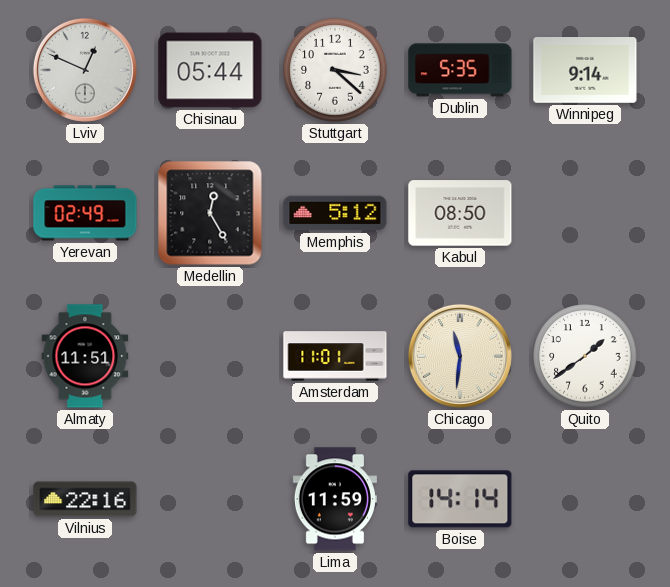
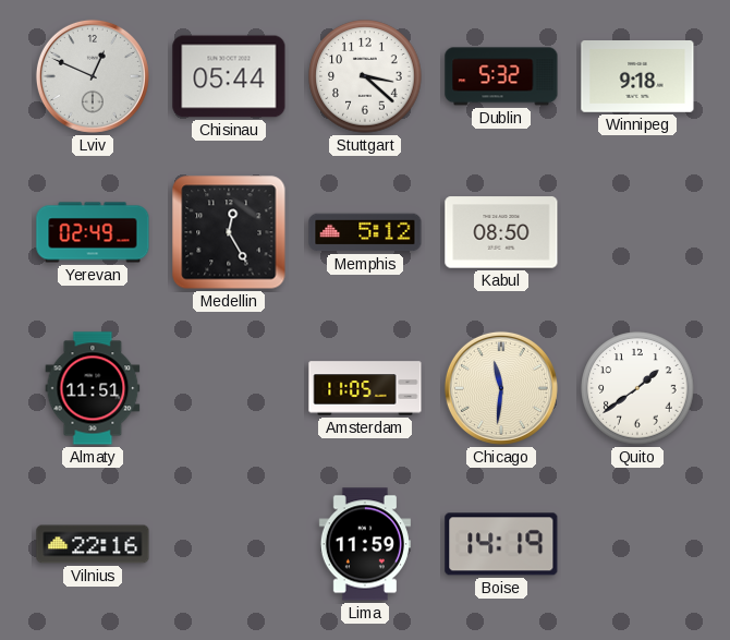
Dublin: 5:35 -> 5:32
Winnipeg: 9:14 -> 9:18
Amsterdam: 11:01 -> 11:05
Boise: 14:14 -> 14:19
